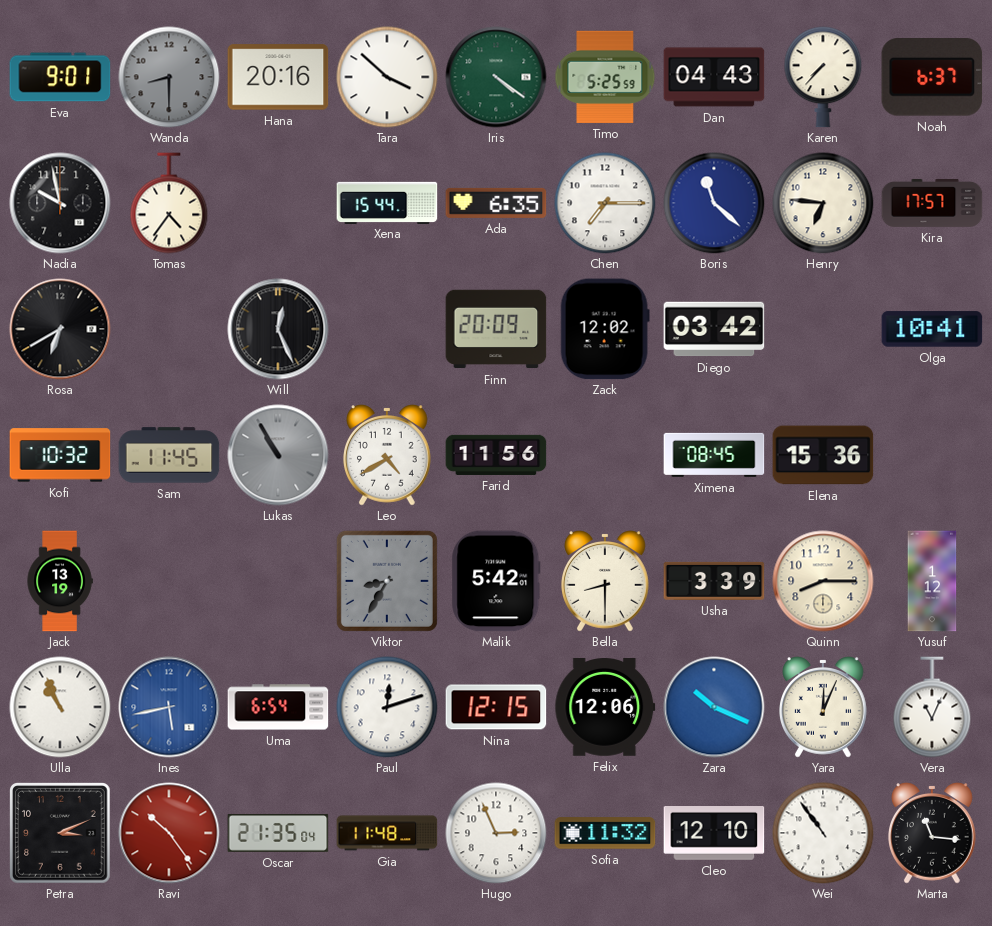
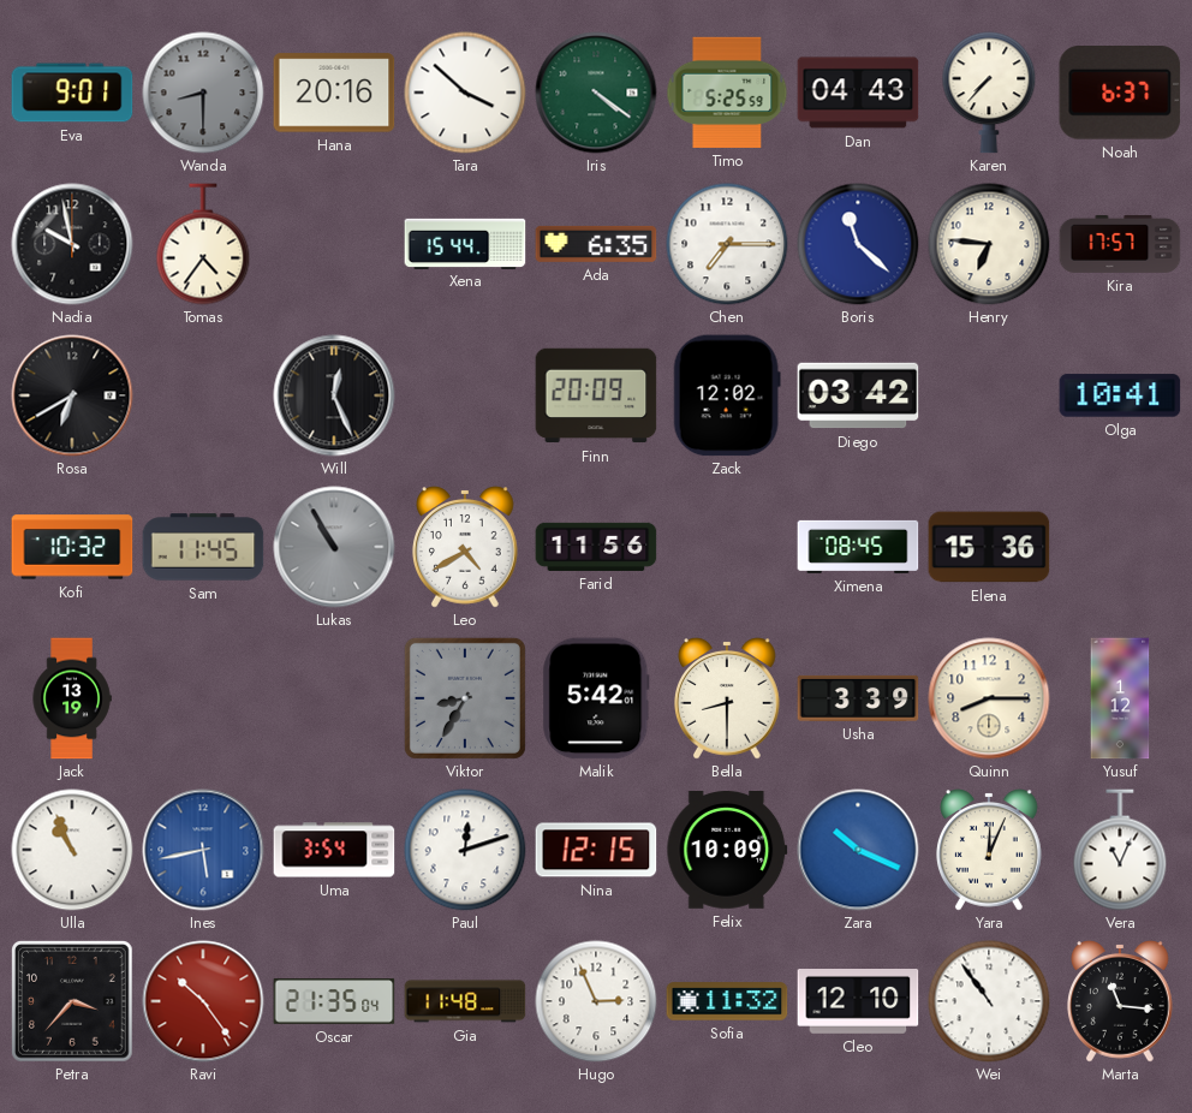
Uma: 6:54 -> 3:54
Felix: 12:06 -> 10:09
Petra: 3:11 -> 3:37
